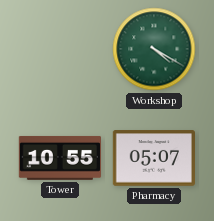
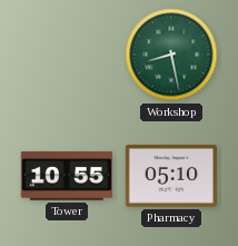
Workshop: 4:20 -> 8:28
Pharmacy: 05:07 -> 05:10
